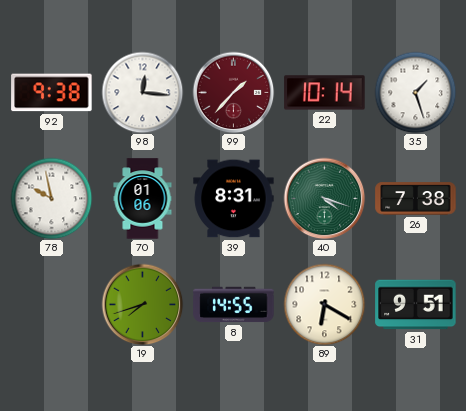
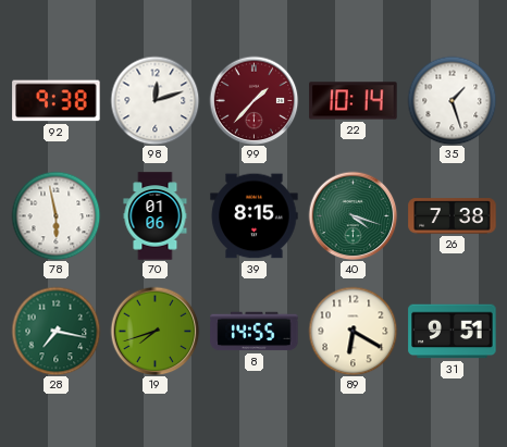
98: 12:16 -> 12:12
78: 9:58 -> 5:58
39: 8:31 -> 8:15
28: none -> 7:17
